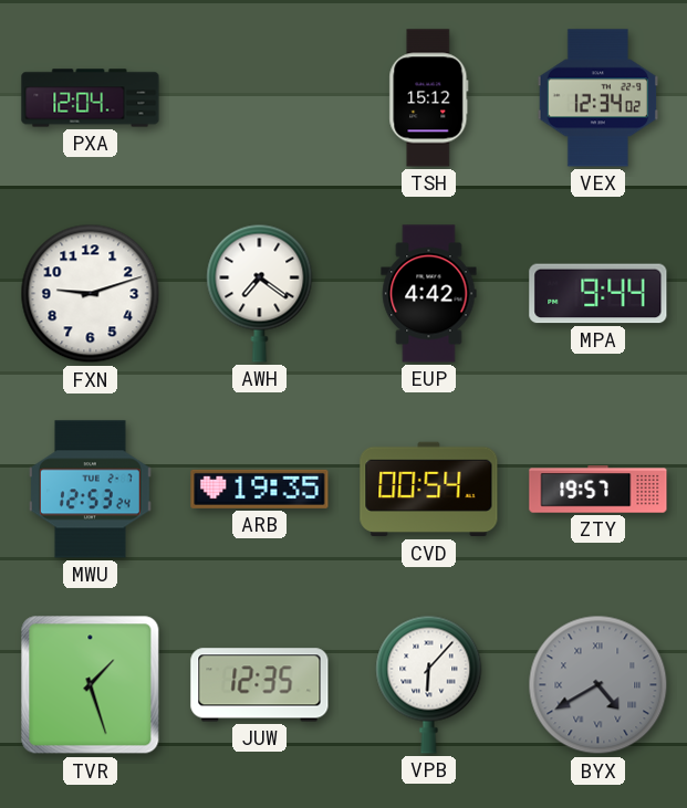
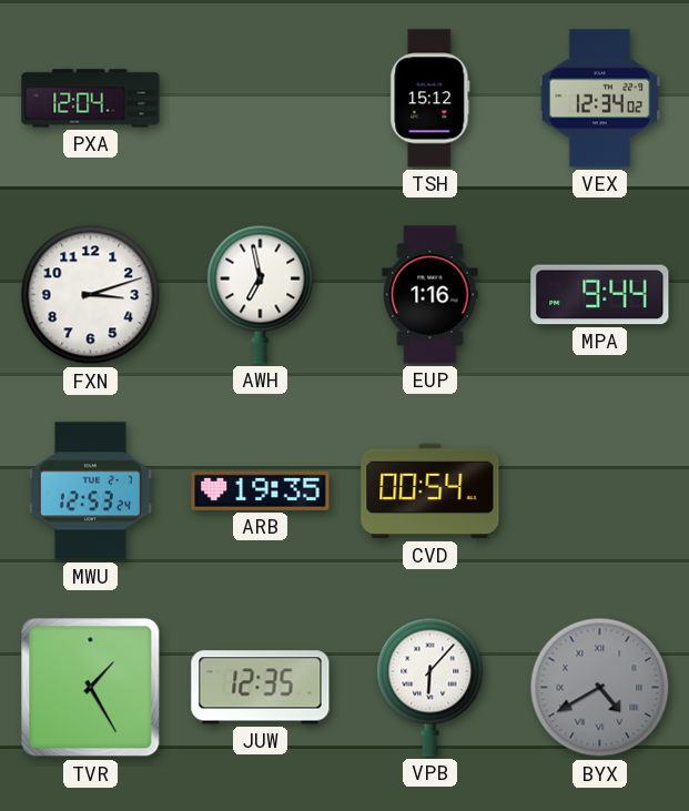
FXN: 9:12 -> 3:12
AWH: 7:21 -> 6:58
EUP: 4:42 -> 1:16
ZTY: 19:57 -> none
TVR: 1:27 -> 1:25
